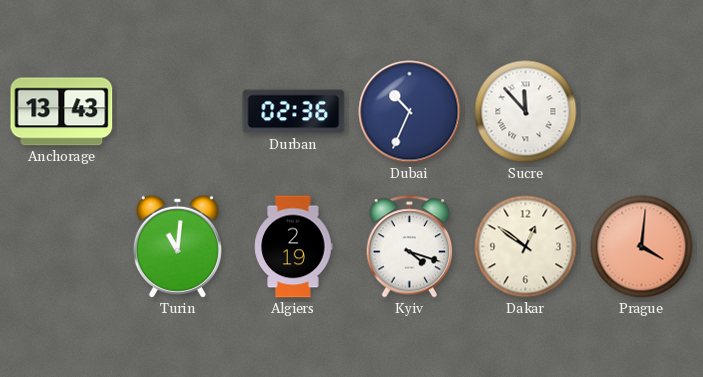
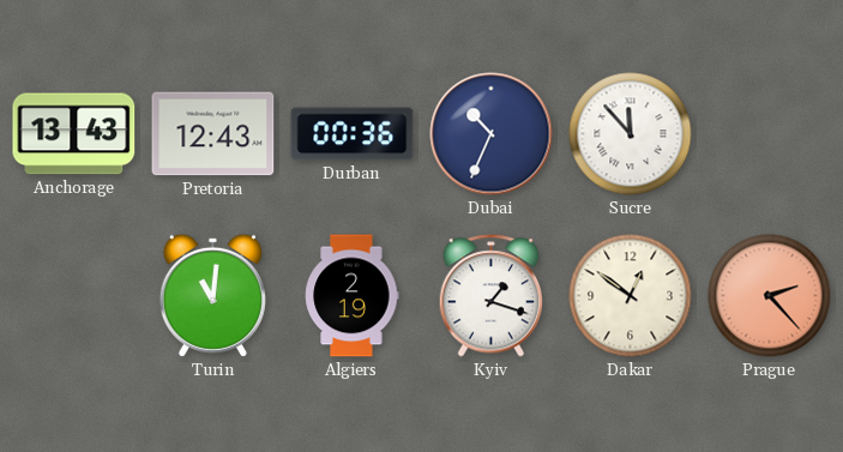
Pretoria: none -> 12:43
Durban: 02:36 -> 00:36
Kyiv: 4:18 -> 1:18
Prague: 4:01 -> 2:23
